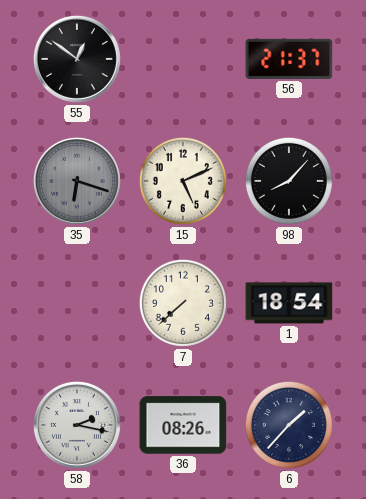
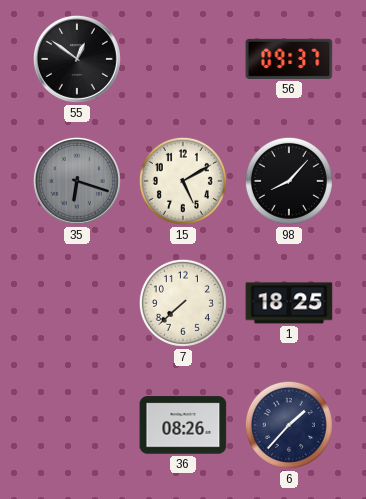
56: 21:37 -> 09:37
15: 5:11 -> 5:10
1: 18:54 -> 18:25
58: 2:17 -> none
